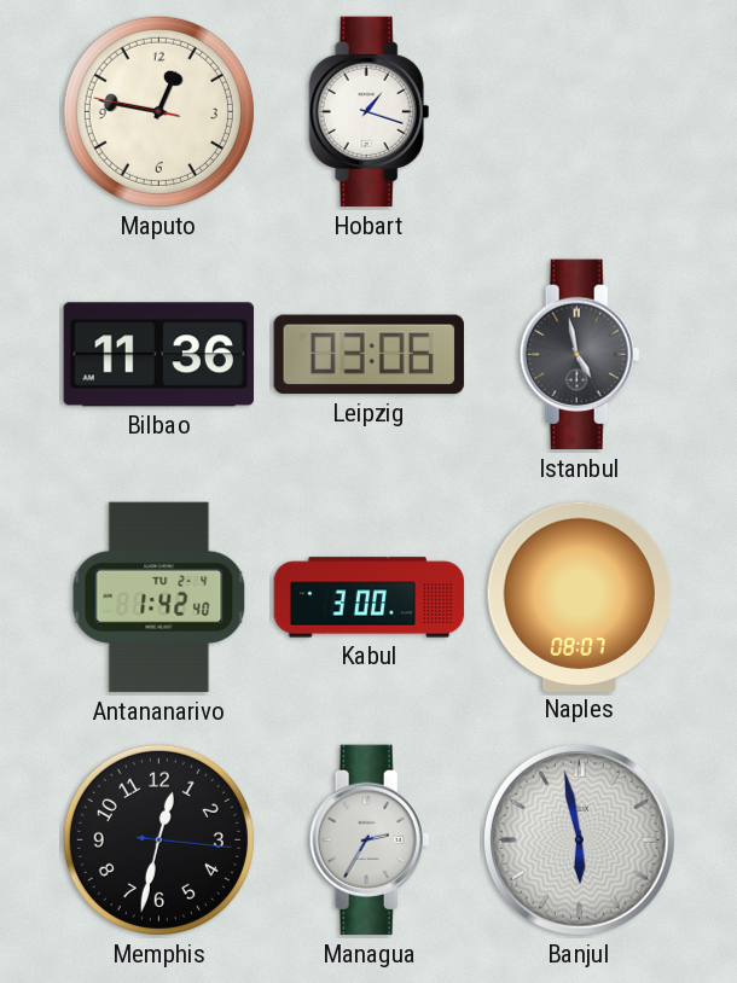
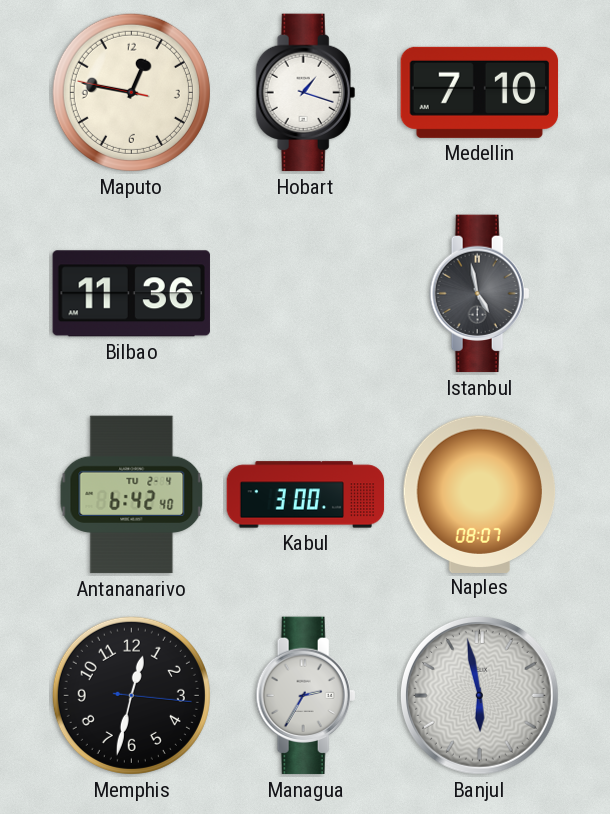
Medellin: none -> 7:10
Leipzig: 03:06 -> none
Antananarivo: 1:42 -> 6:42
